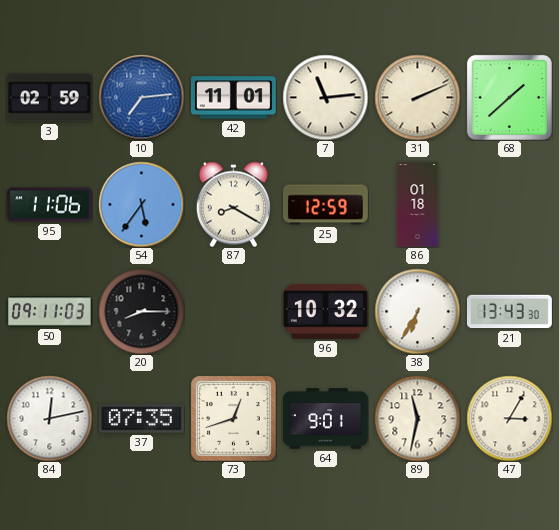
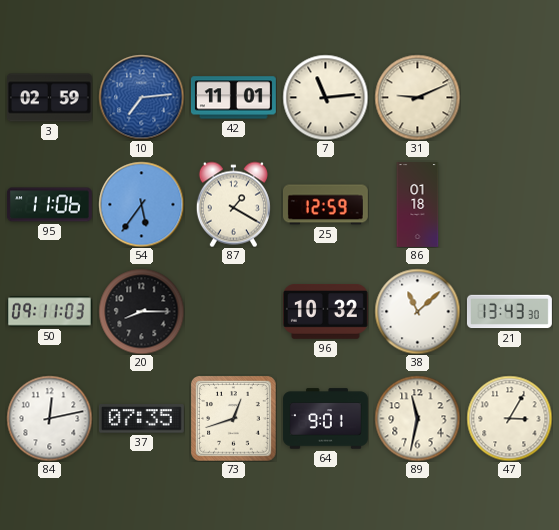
31: 2:11 -> 9:11
68: 1:38 -> none
87: 8:20 -> 1:20
38: 6:35 -> 11:08
